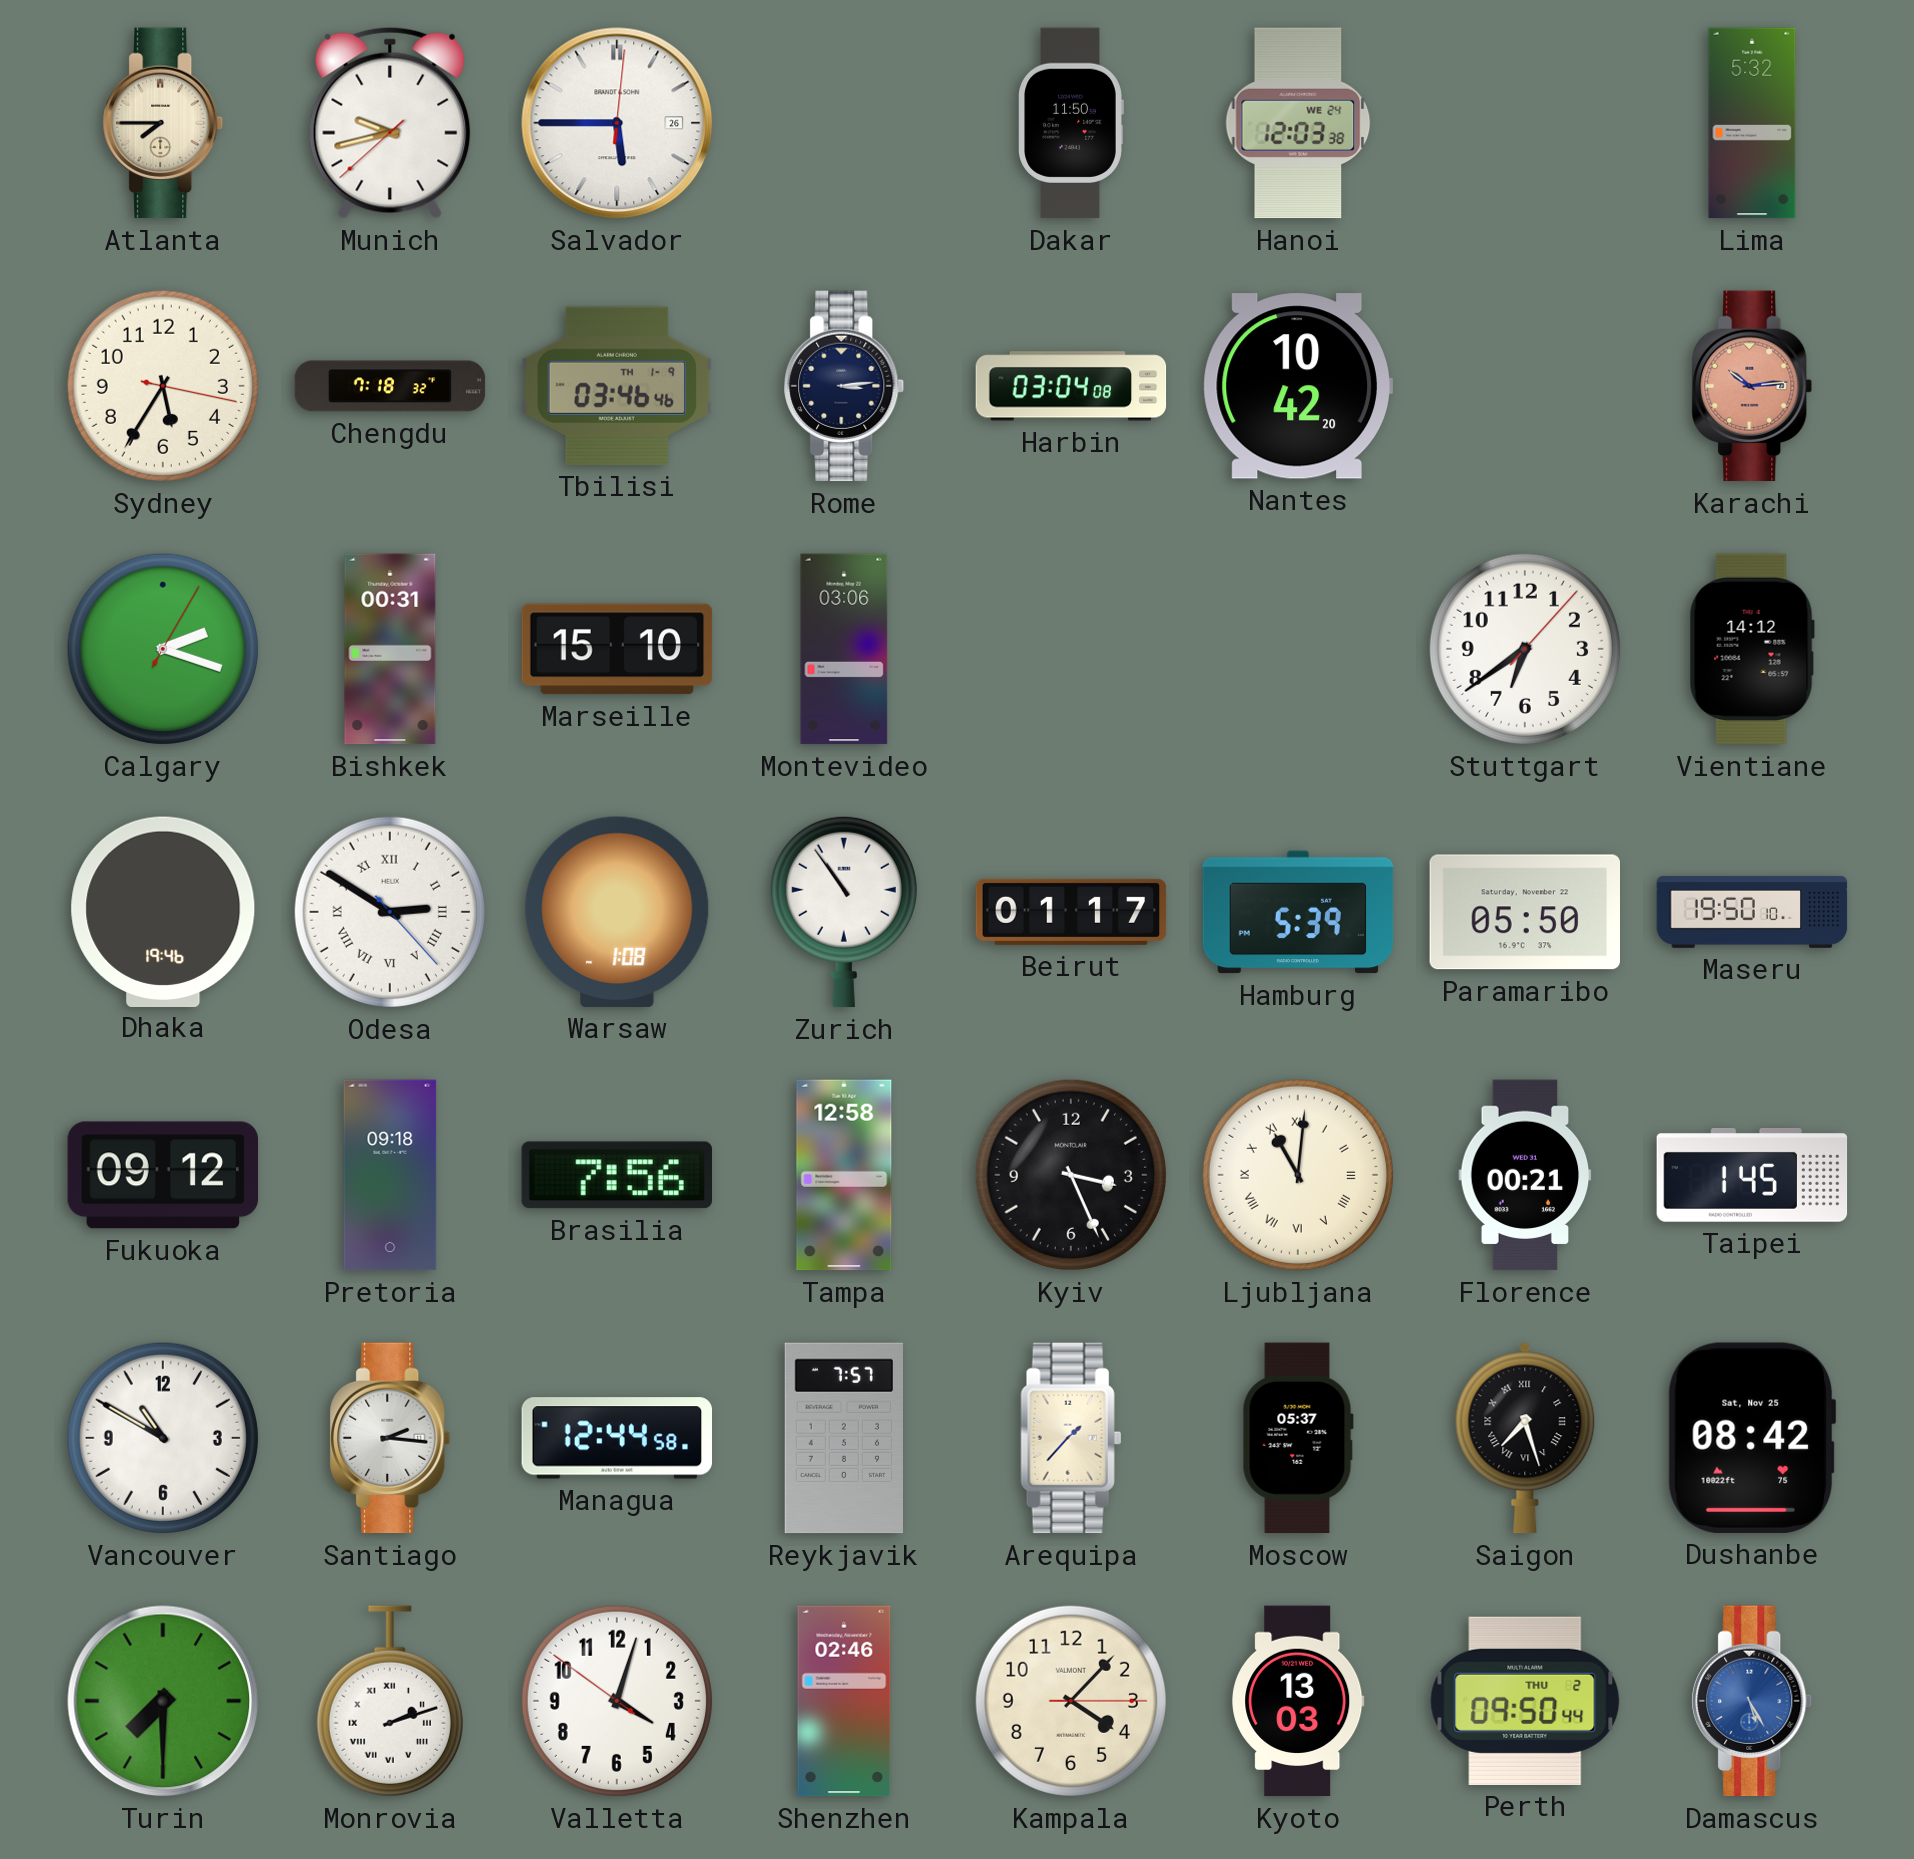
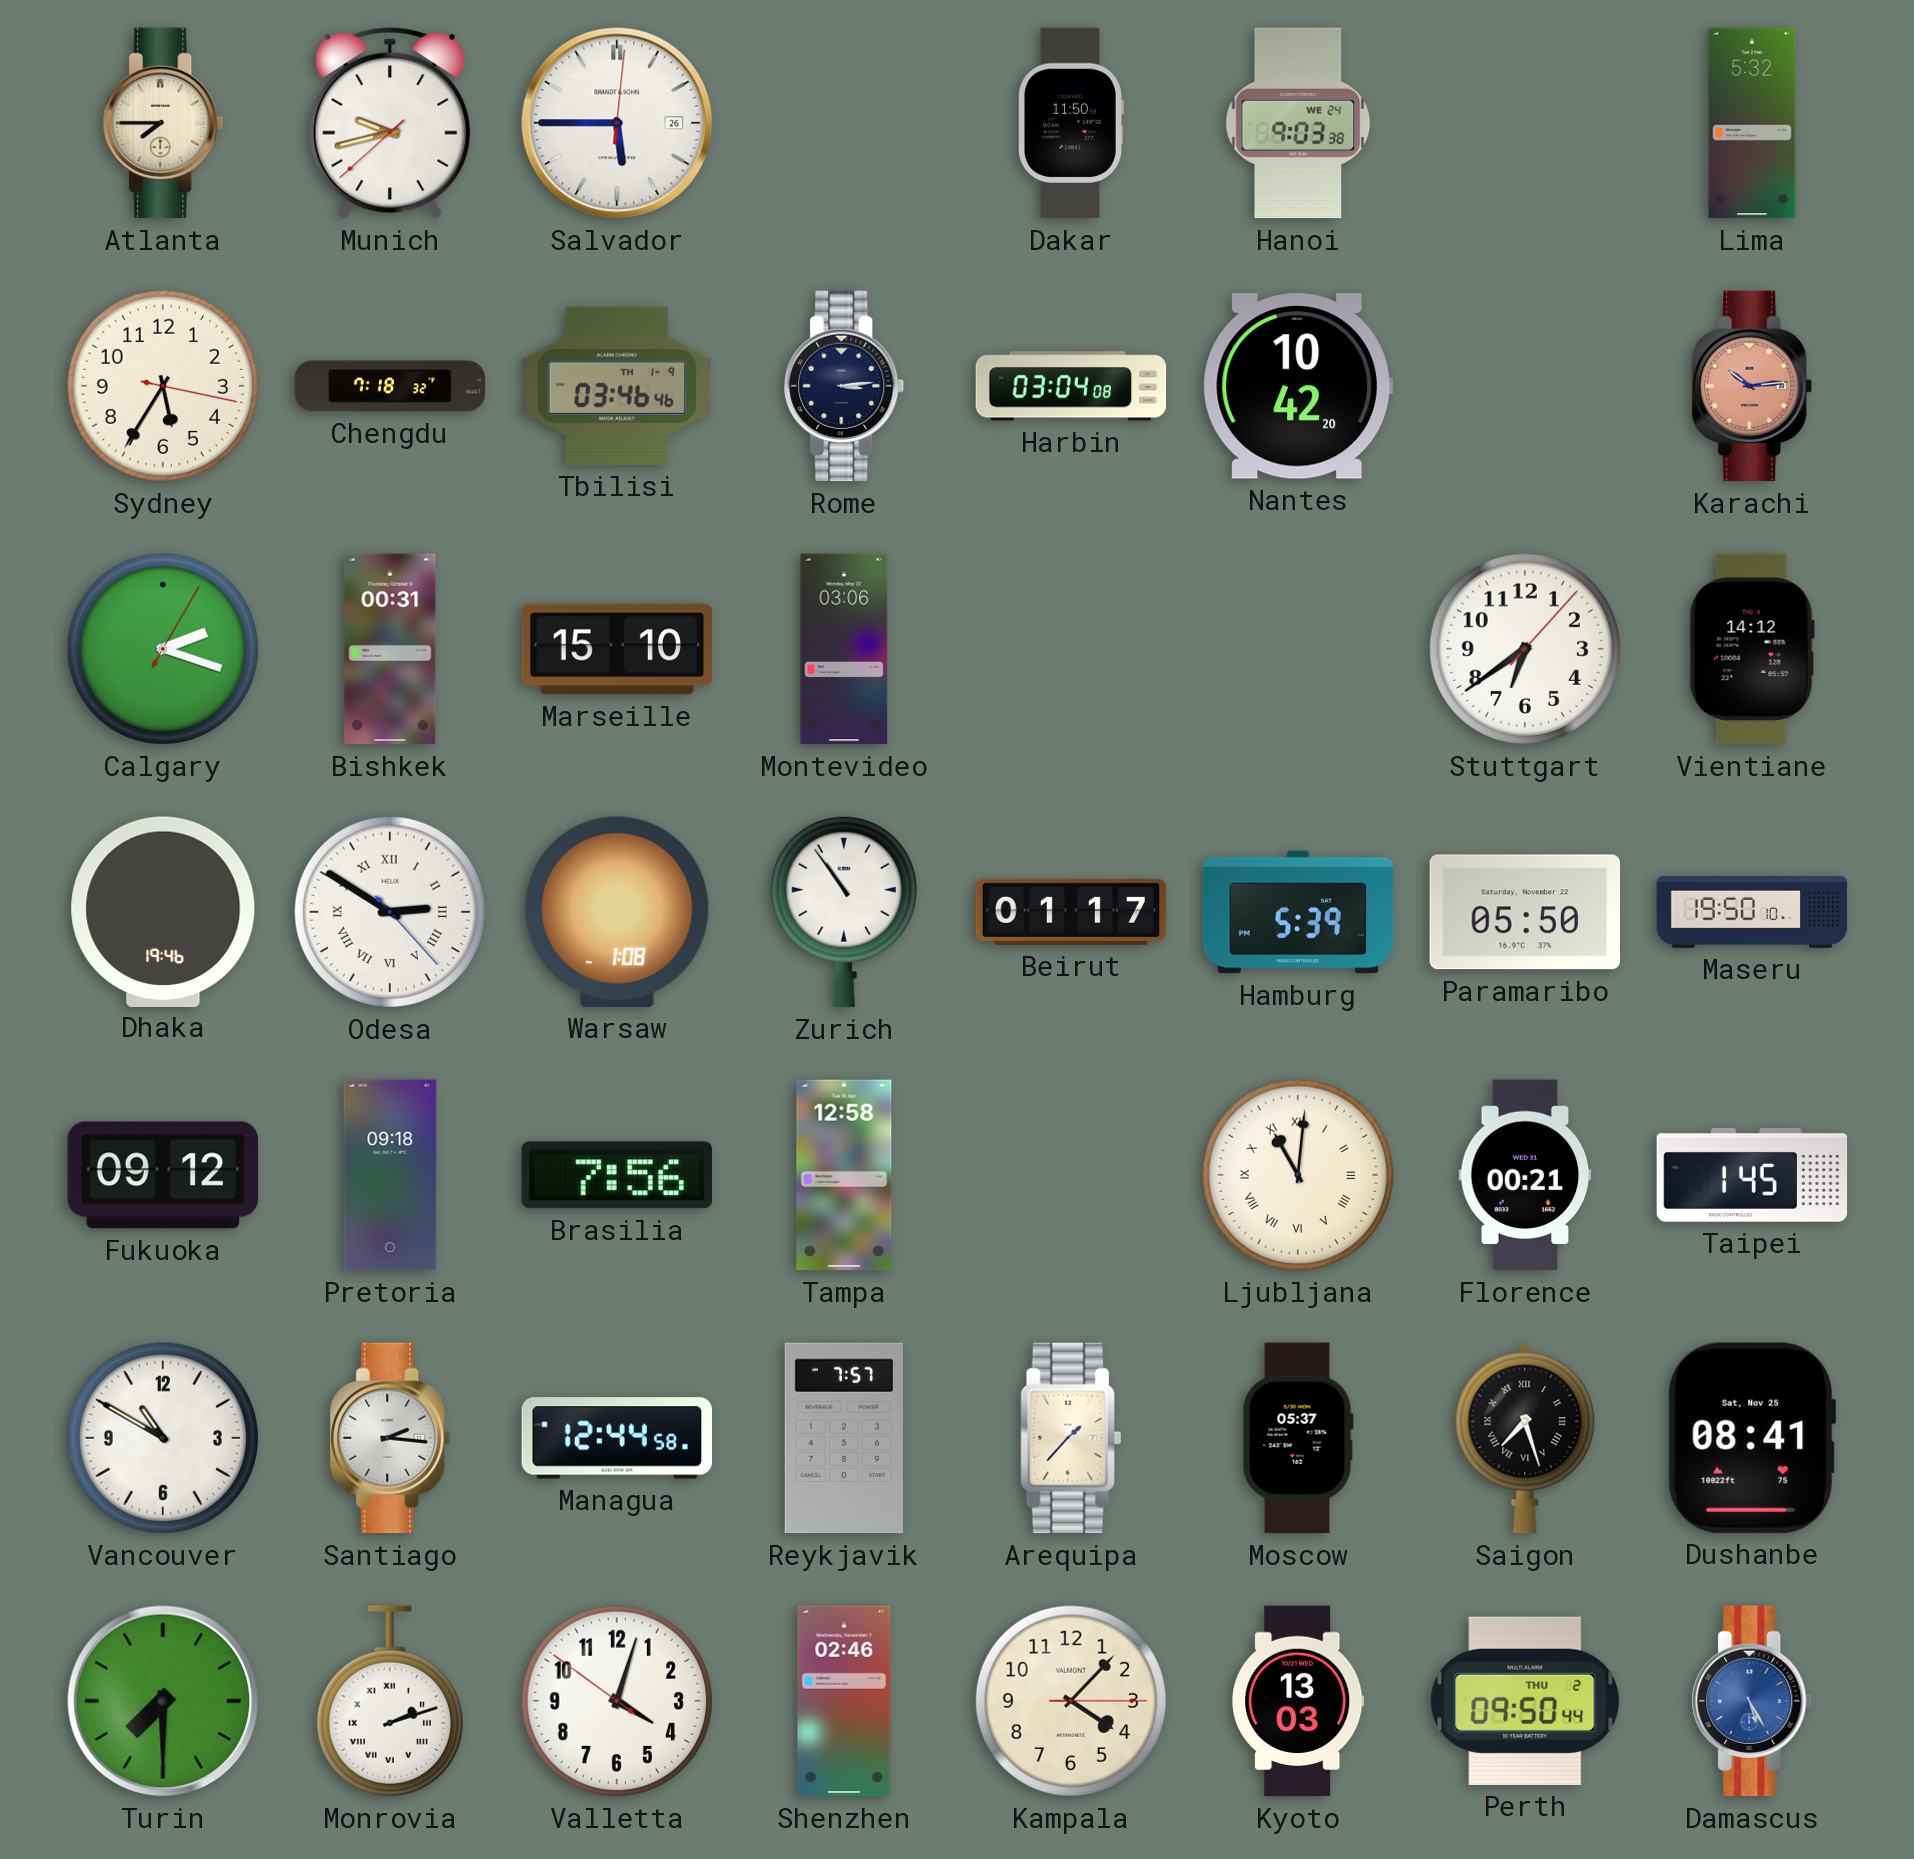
Hanoi: 12:03 -> 9:03
Kyiv: 3:26 -> none
Dushanbe: 08:42 -> 08:41
